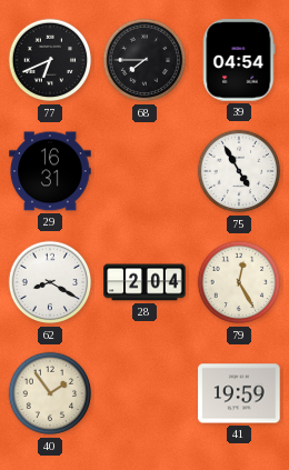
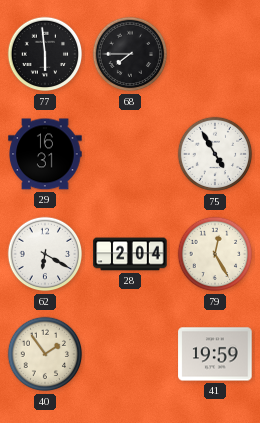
77: 6:41 -> 5:59
39: 04:54 -> none
62: 8:20 -> 6:20
